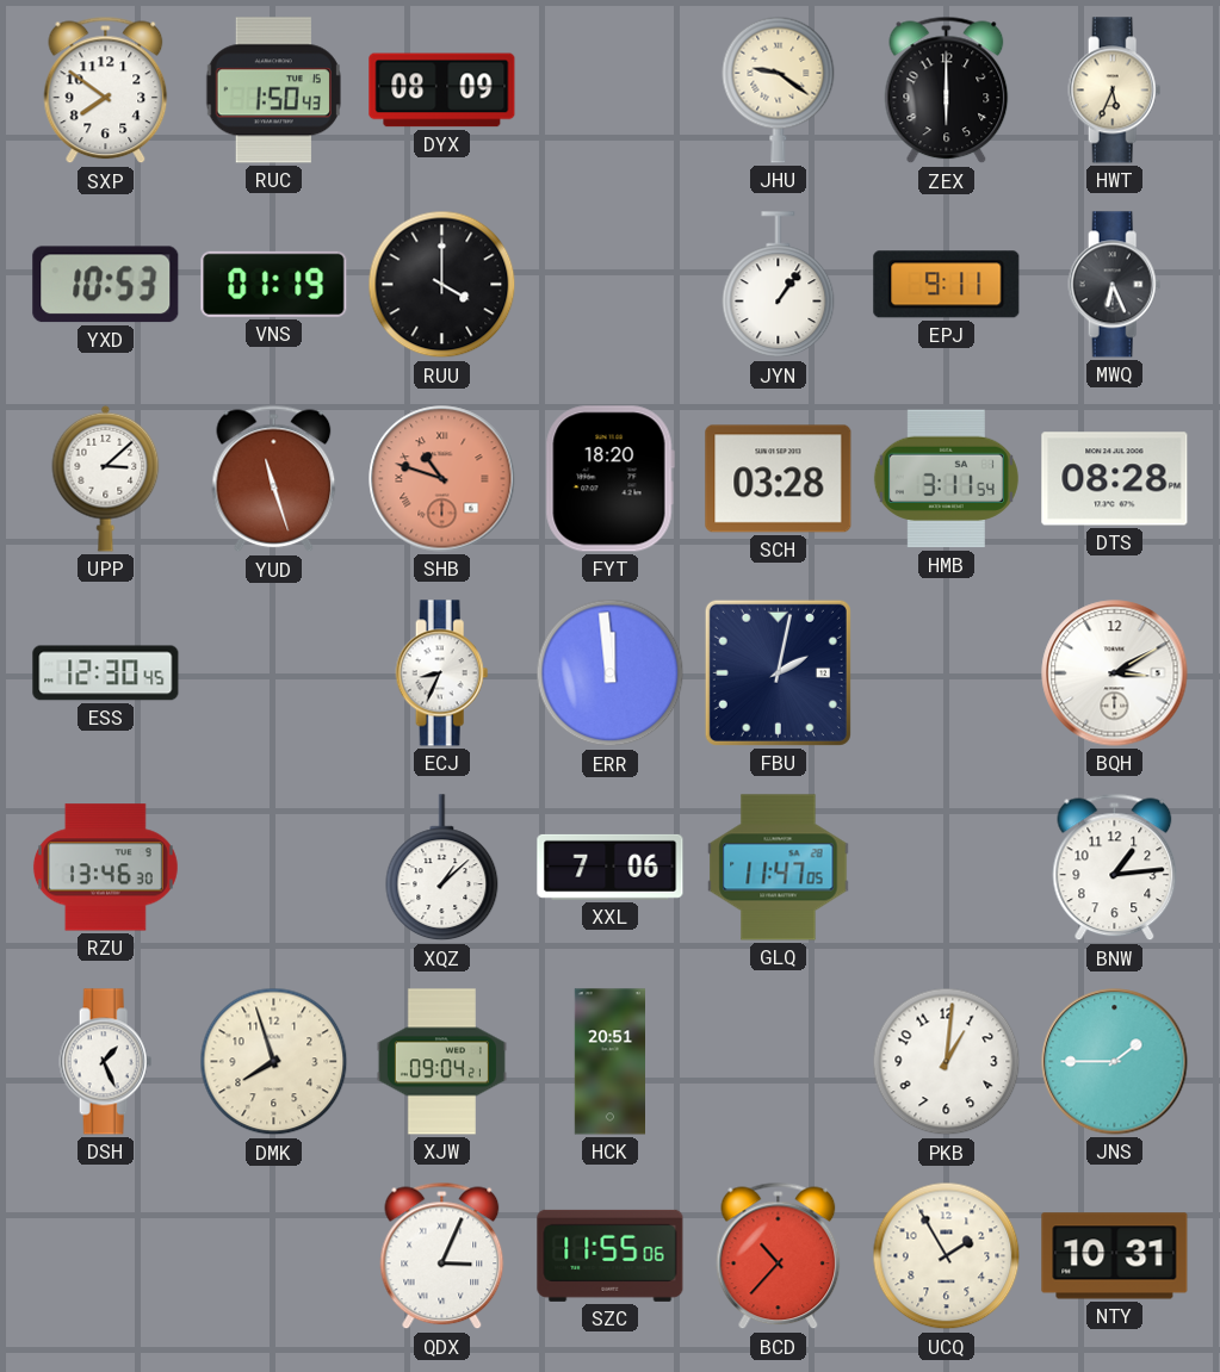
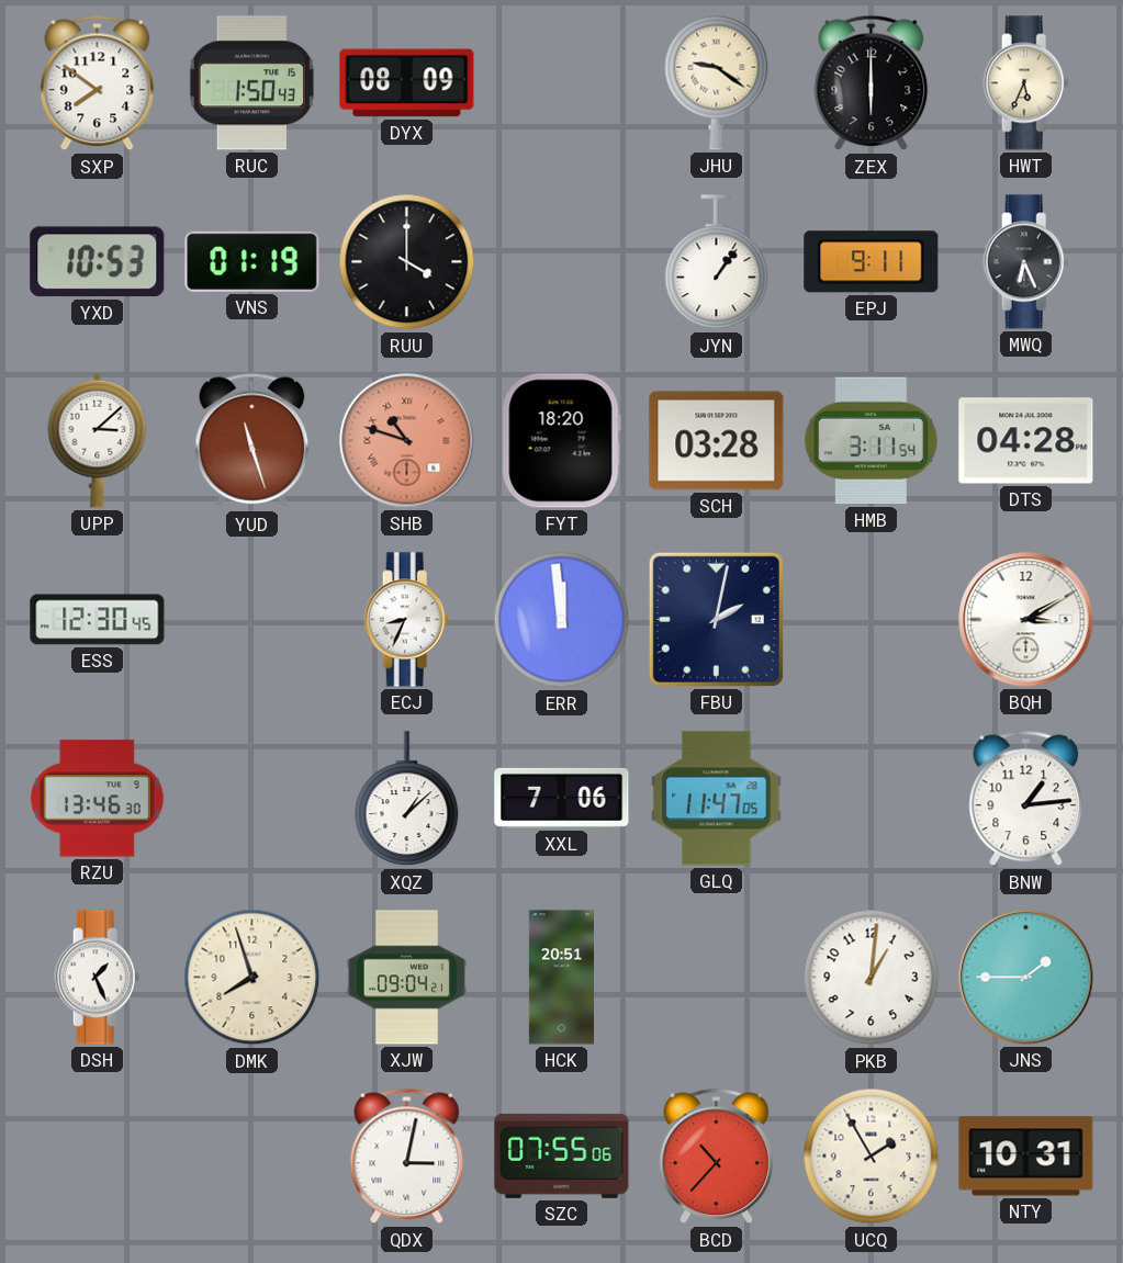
DTS: 08:28 -> 04:28
QDX: 3:04 -> 3:02
SZC: 11:55 -> 07:55
